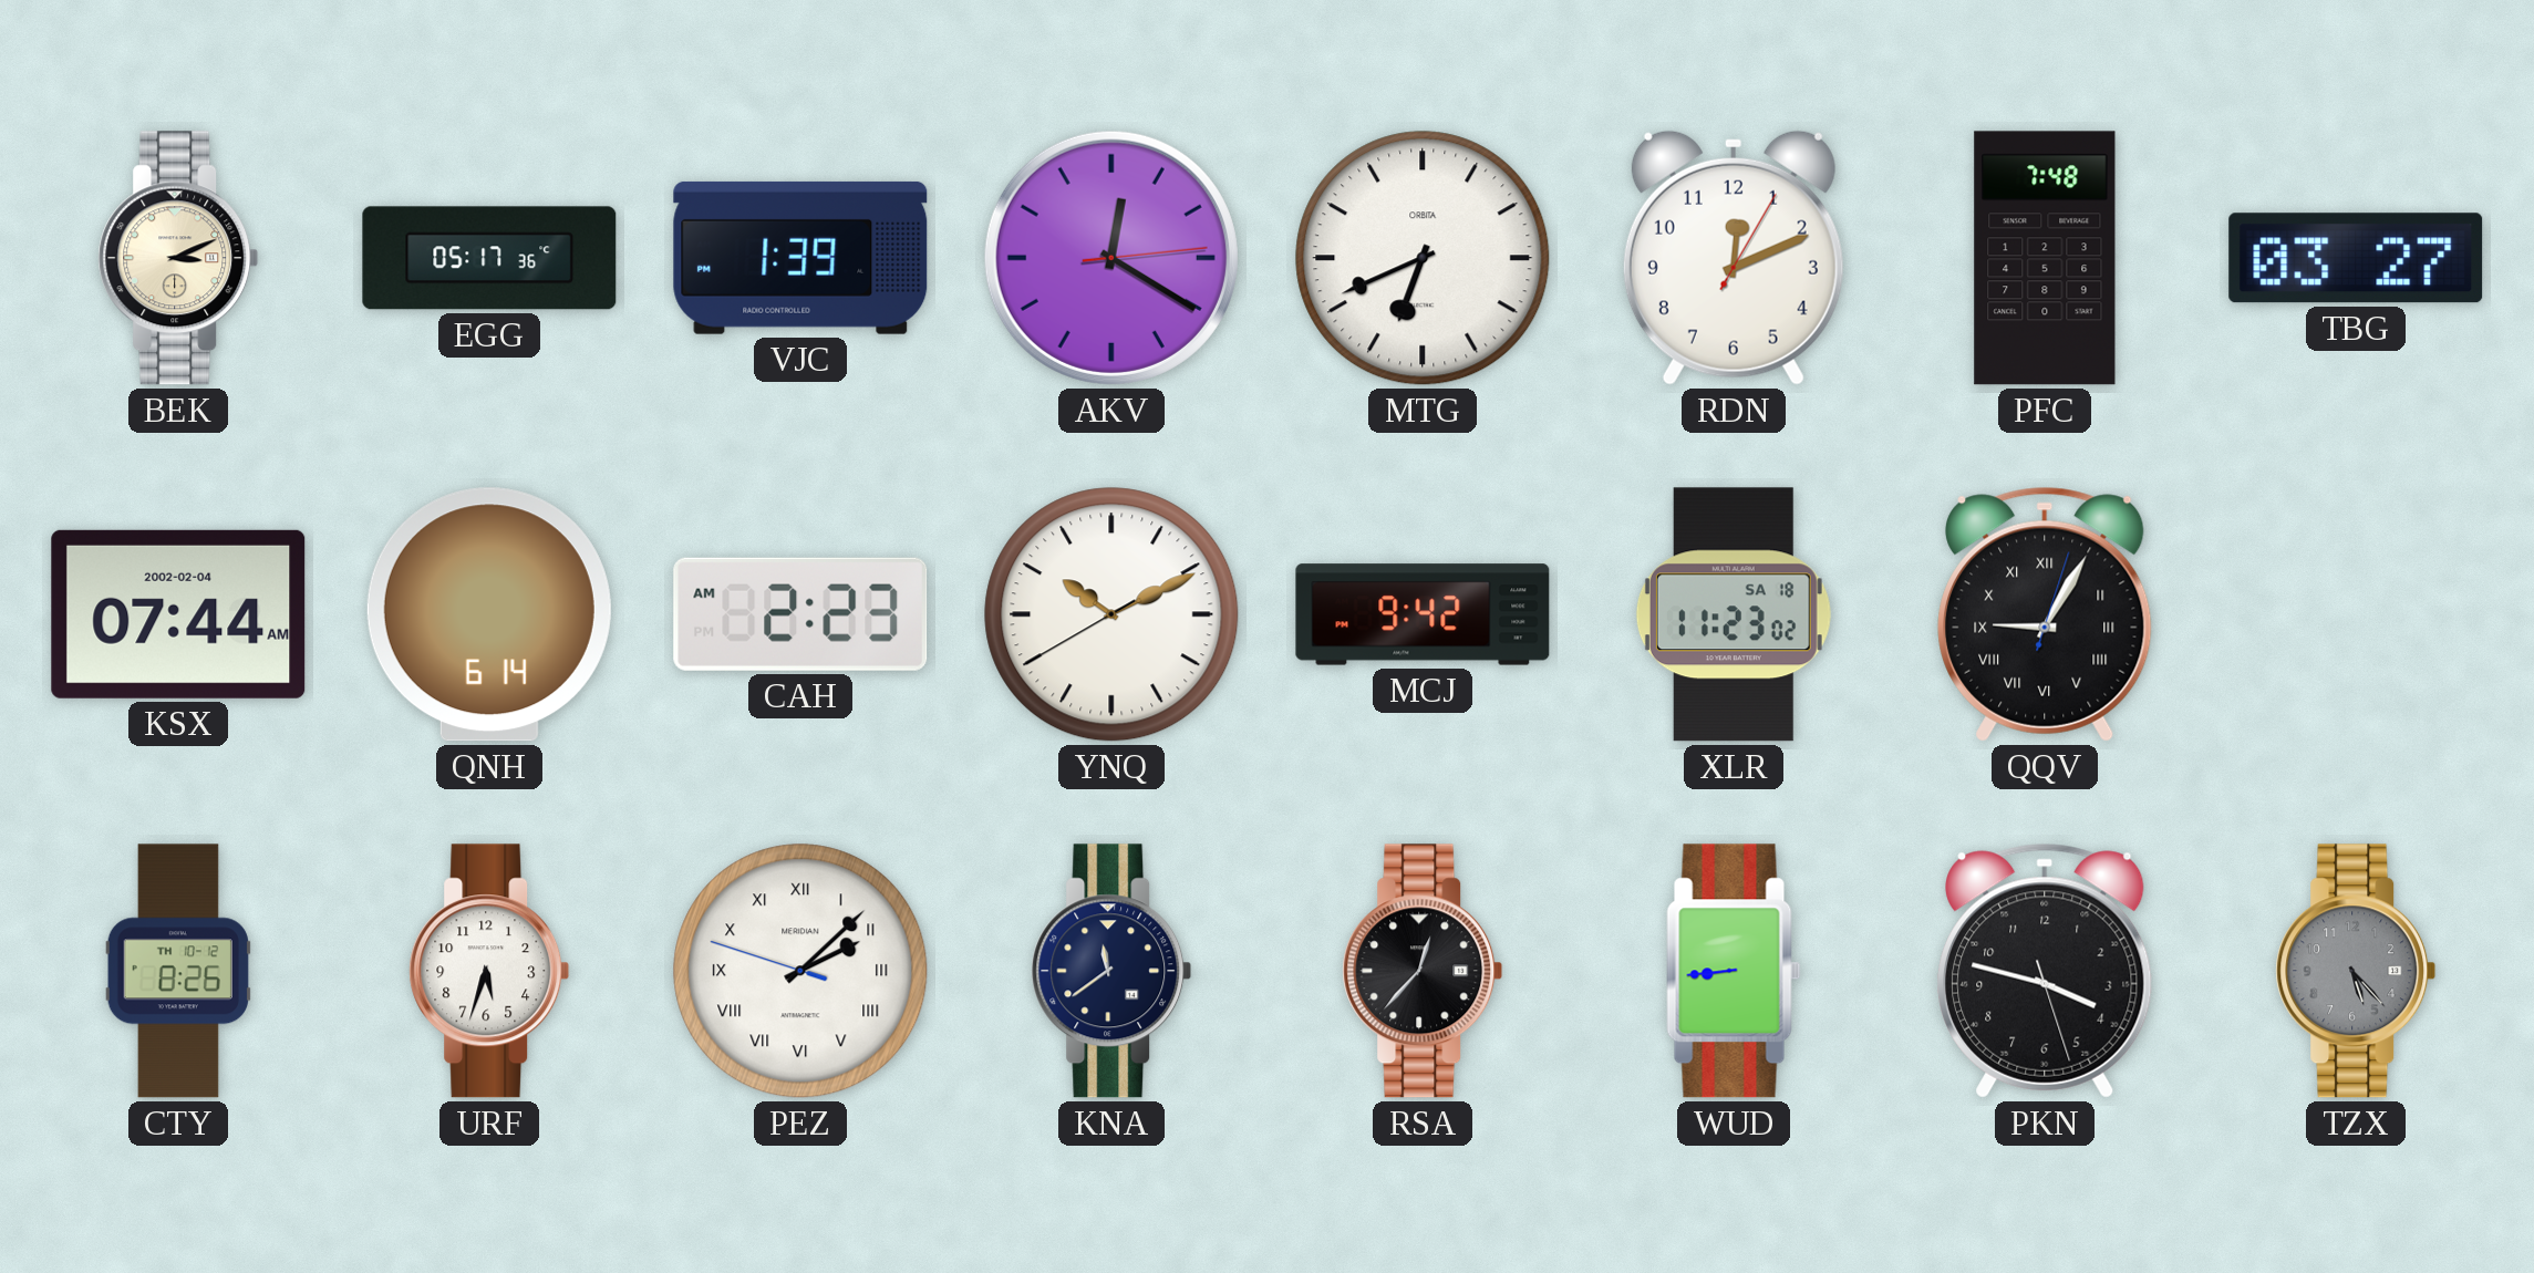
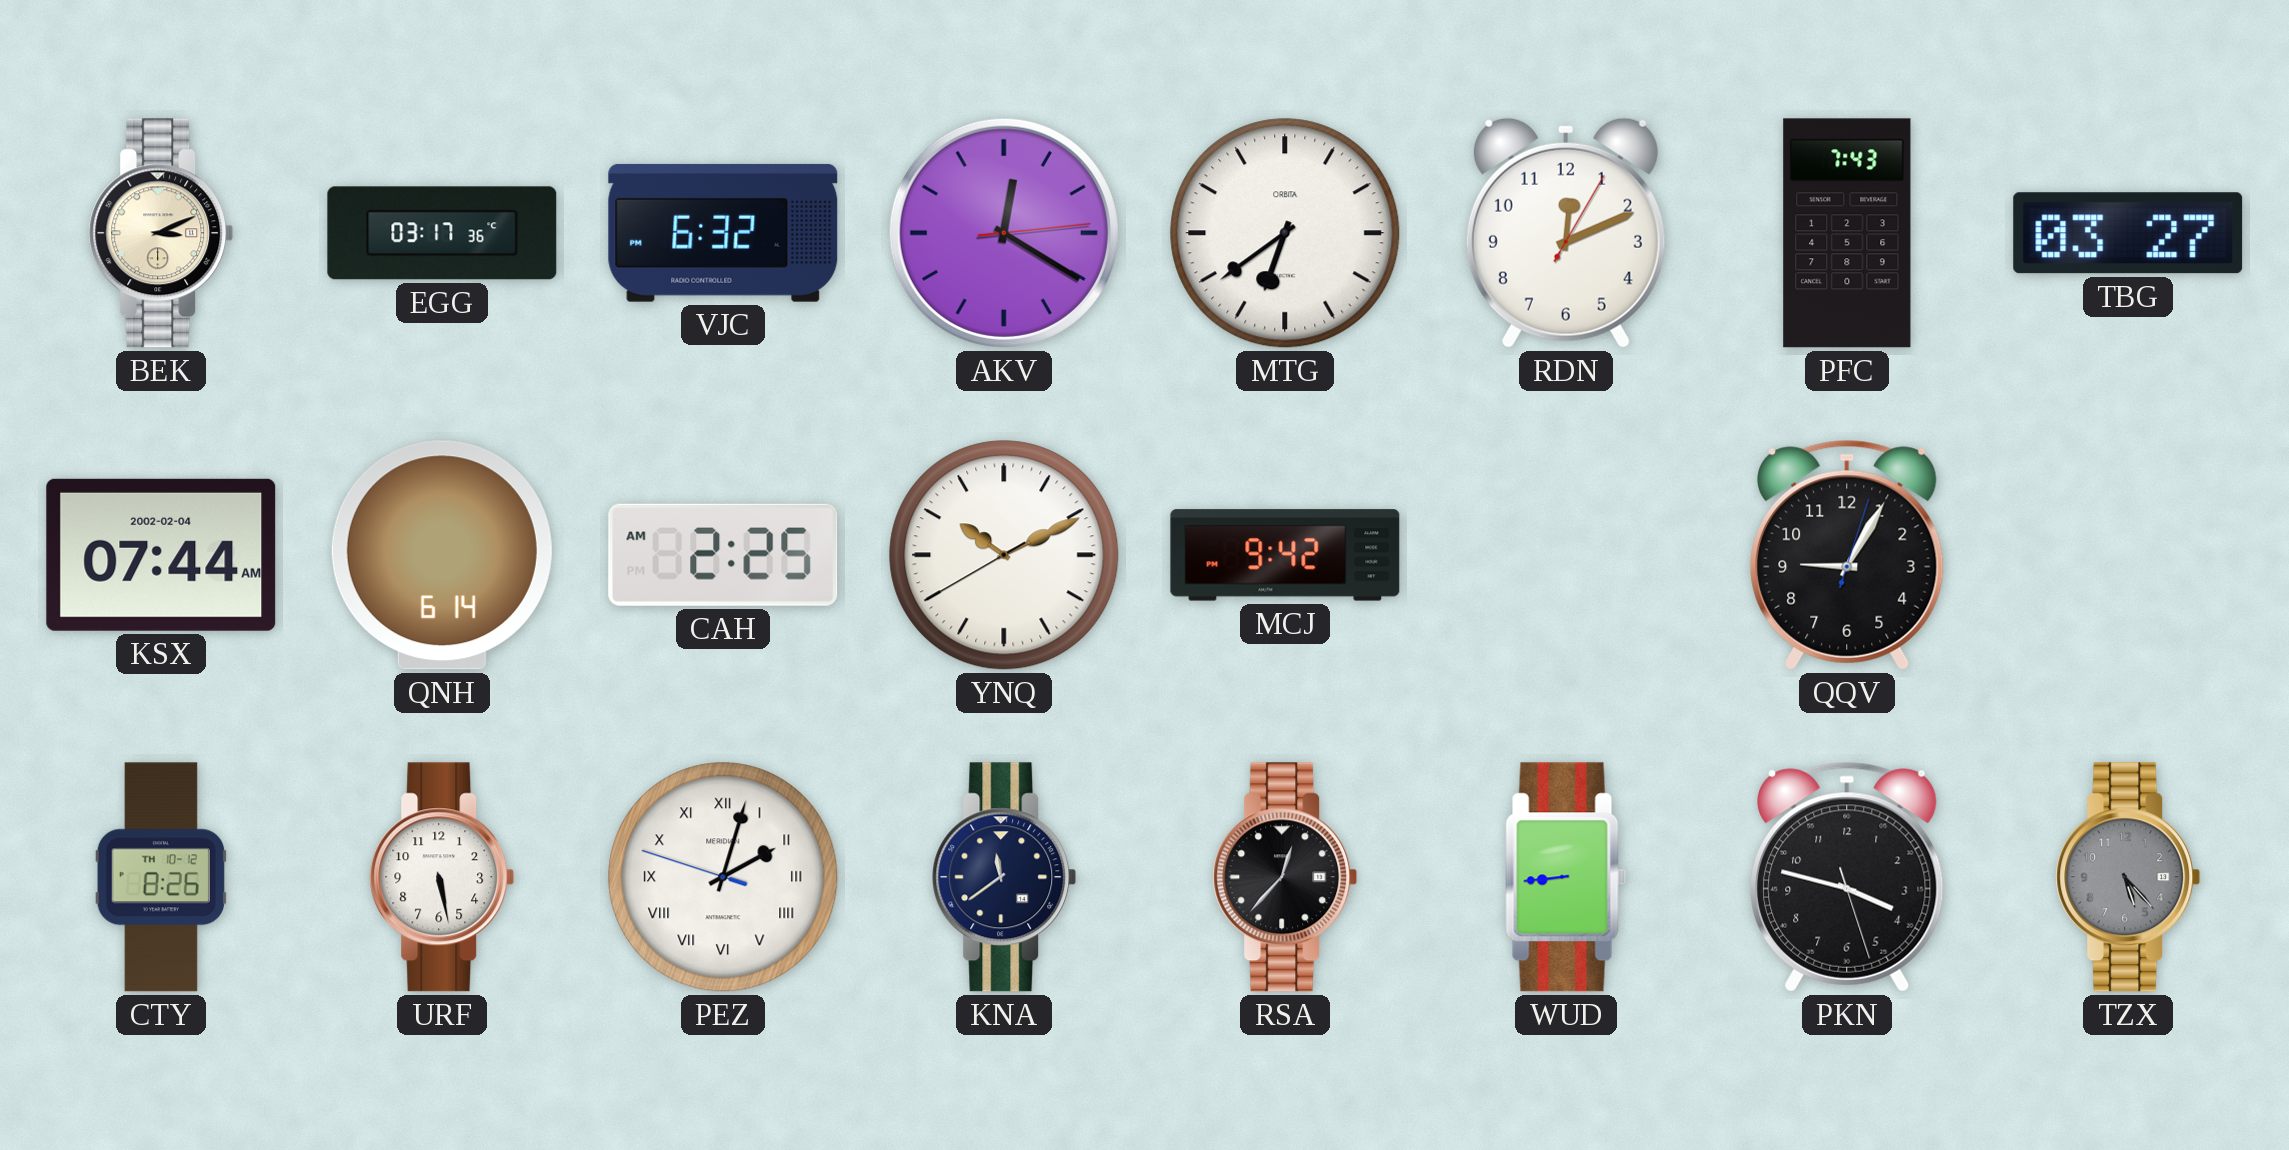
EGG: 05:17 -> 03:17
VJC: 1:39 -> 6:32
MTG: 6:41 -> 6:39
PFC: 7:48 -> 7:43
CAH: 2:23 -> 2:25
XLR: 11:23 -> none
QQV numerals: Roman -> Arabic
URF: 5:33 -> 5:28
PEZ: 2:07 -> 2:02
